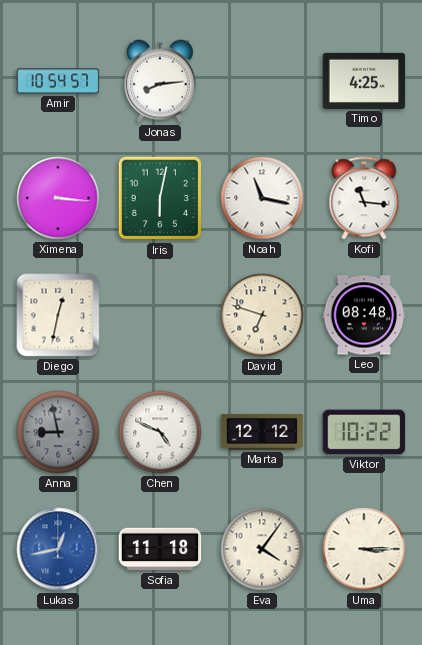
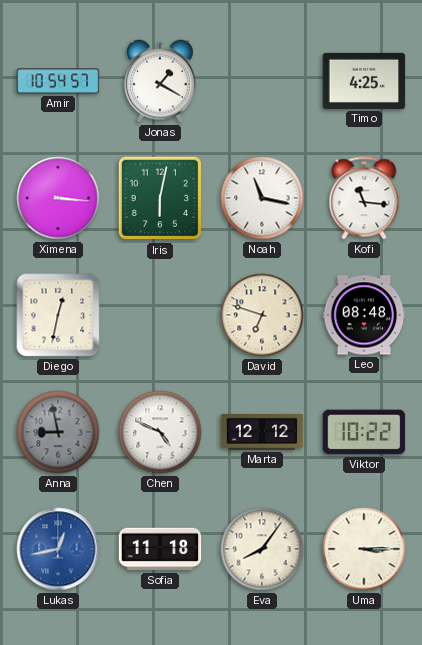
Jonas: 8:14 -> 1:20
Eva: 4:06 -> 8:06
